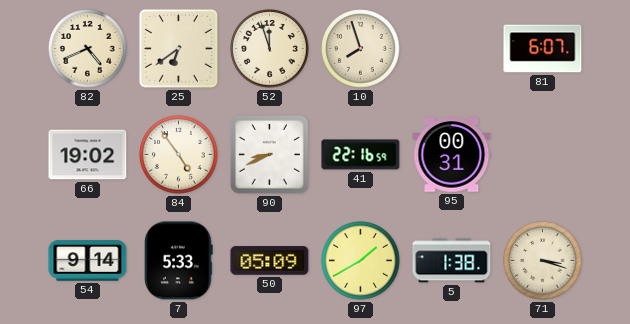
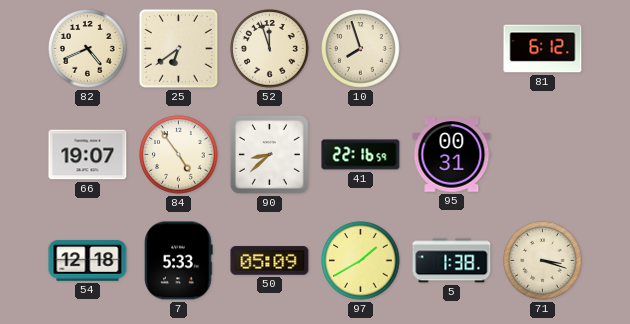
81: 6:07 -> 6:12
66: 19:02 -> 19:07
90: 8:41 -> 8:38
54: 9:14 -> 12:18
